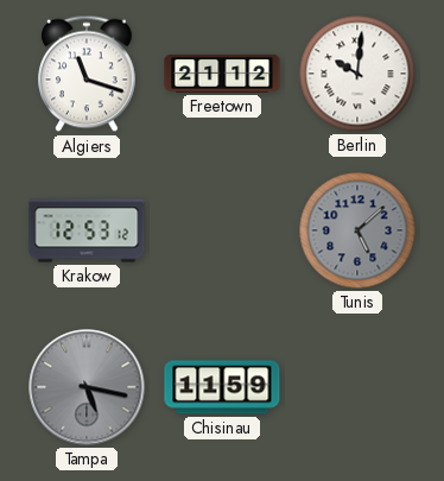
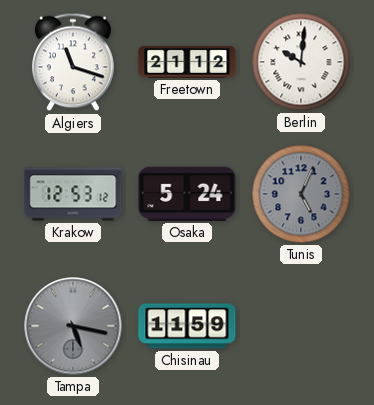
Osaka: none -> 5:24
Tunis: 5:08 -> 5:04
